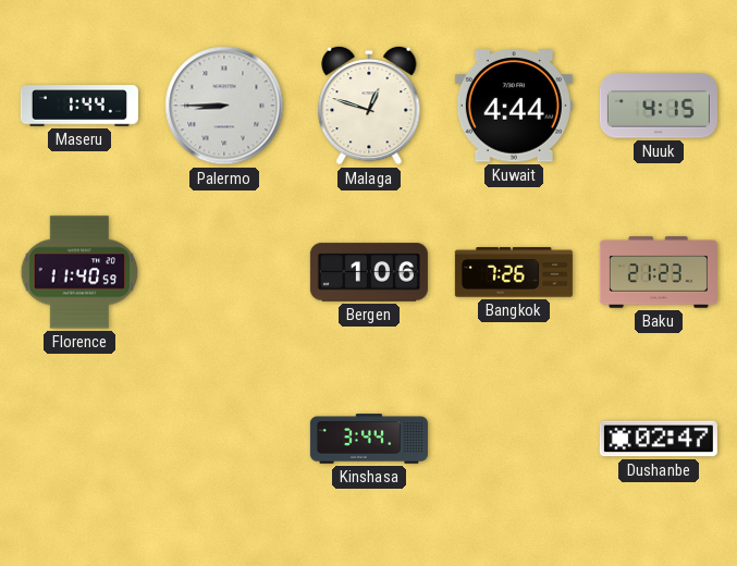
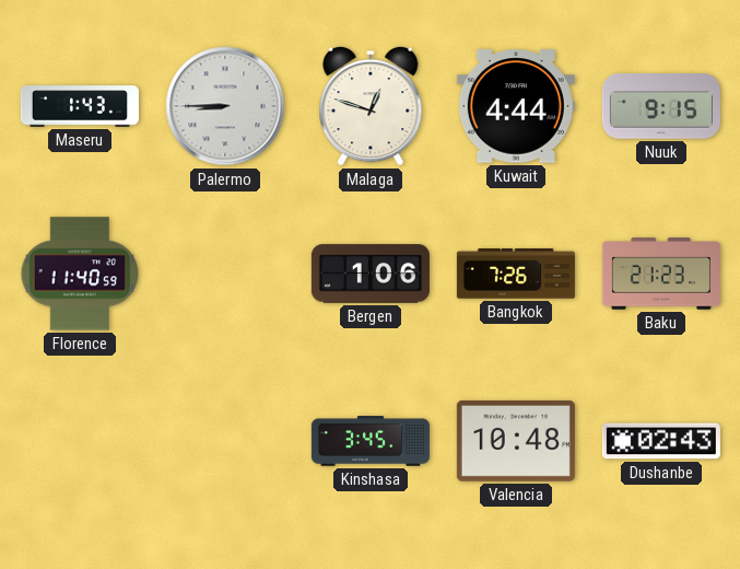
Maseru: 1:44 -> 1:43
Nuuk: 4:15 -> 9:15
Kinshasa: 3:44 -> 3:45
Valencia: none -> 10:48
Dushanbe: 02:47 -> 02:43
